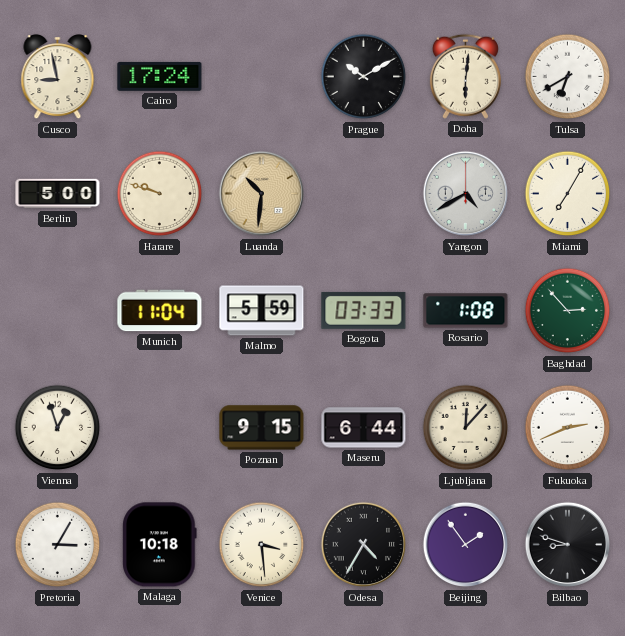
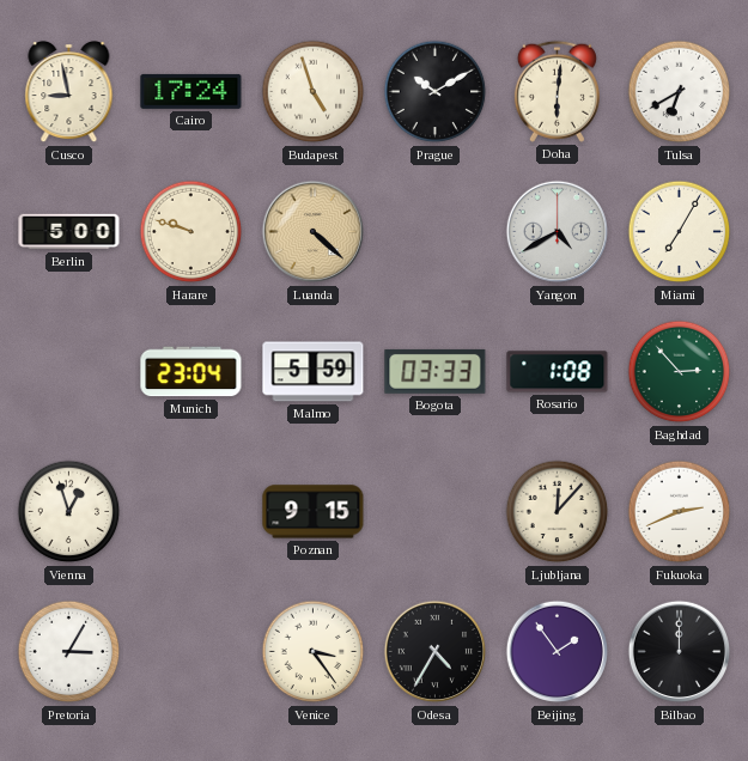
Budapest: none -> 4:57
Luanda: 10:31 -> 4:22
Munich: 11:04 -> 23:04
Maseru: 6:44 -> none
Malaga: 10:18 -> none
Venice: 3:29 -> 3:24
Bilbao: 8:48 -> 12:00
